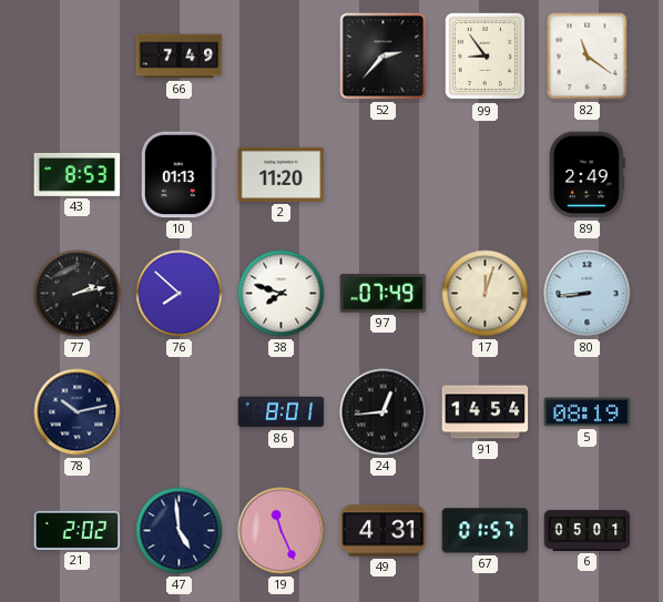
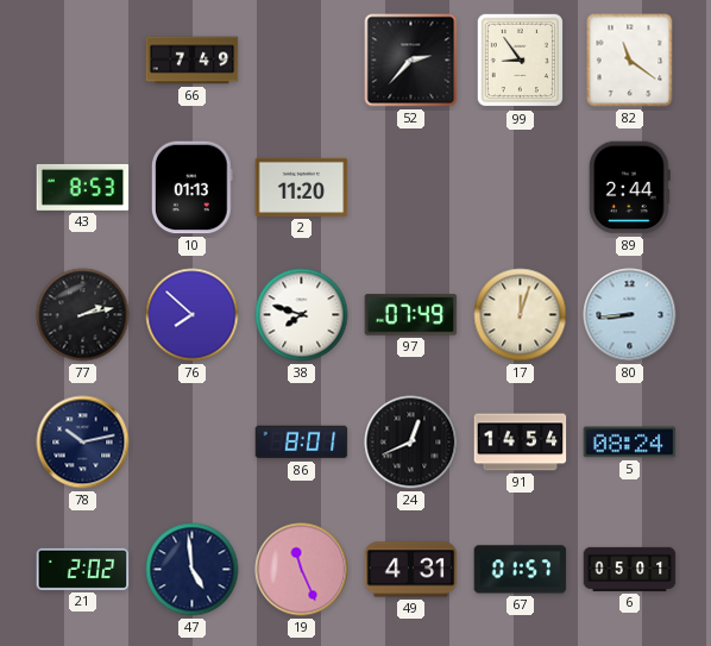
89: 2:49 -> 2:44
24: 12:44 -> 12:41
5: 08:19 -> 08:24
